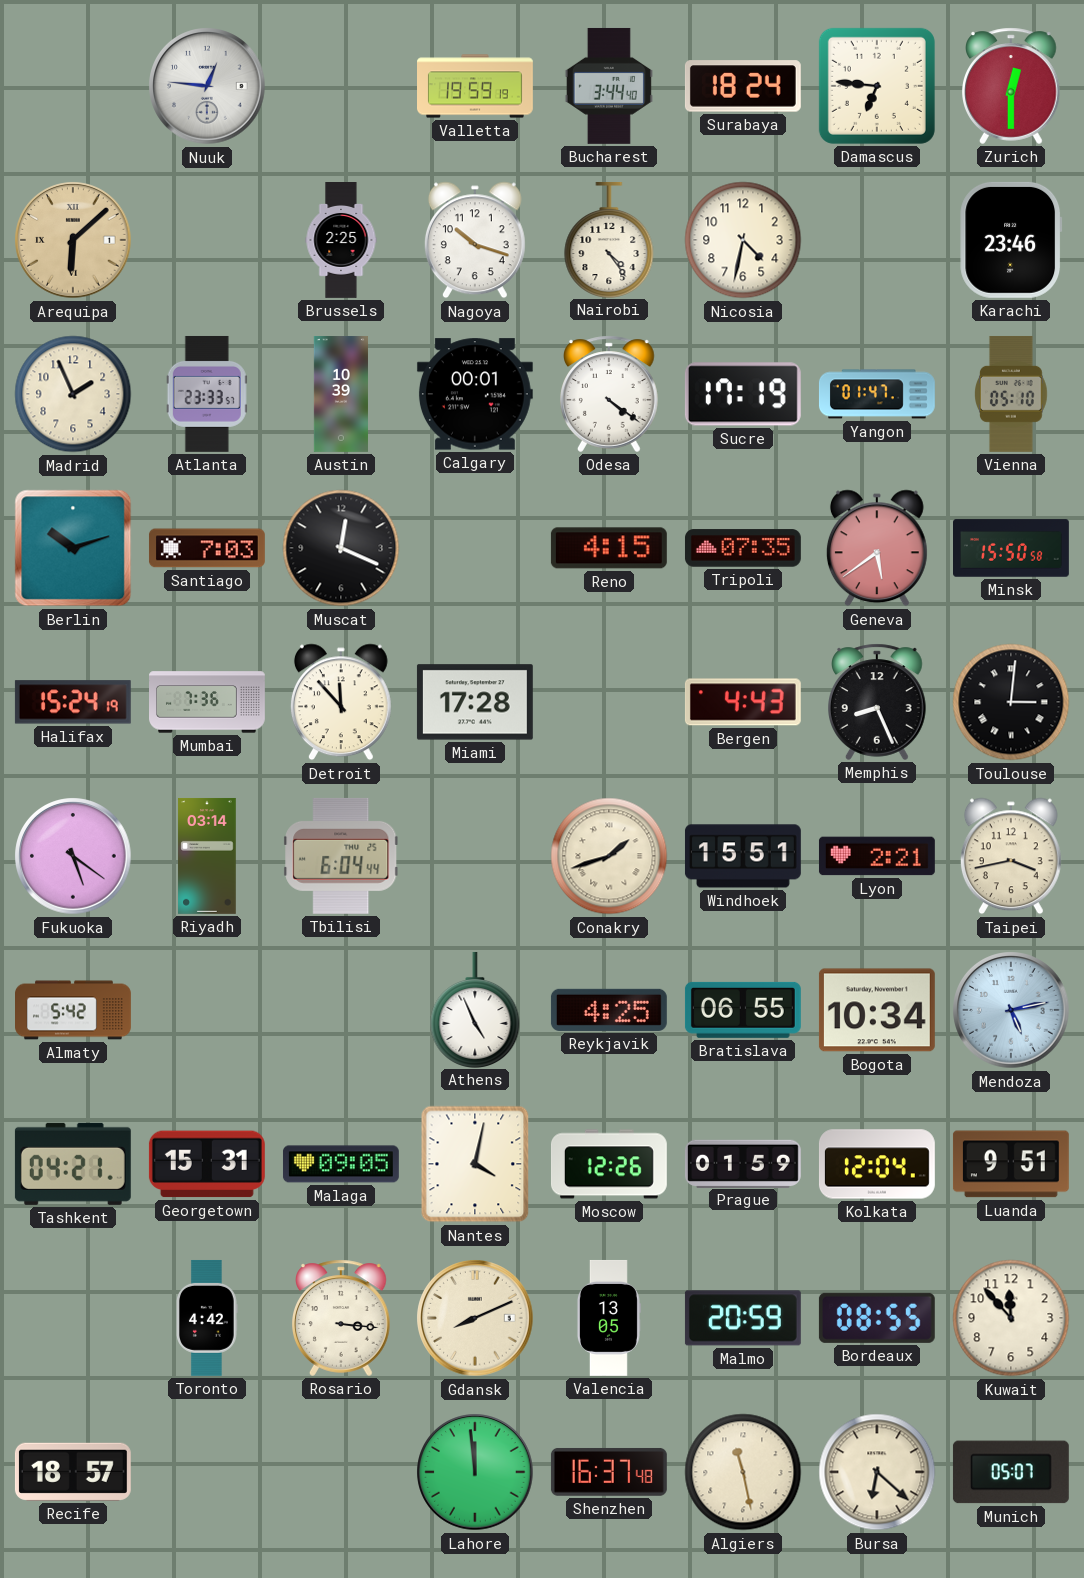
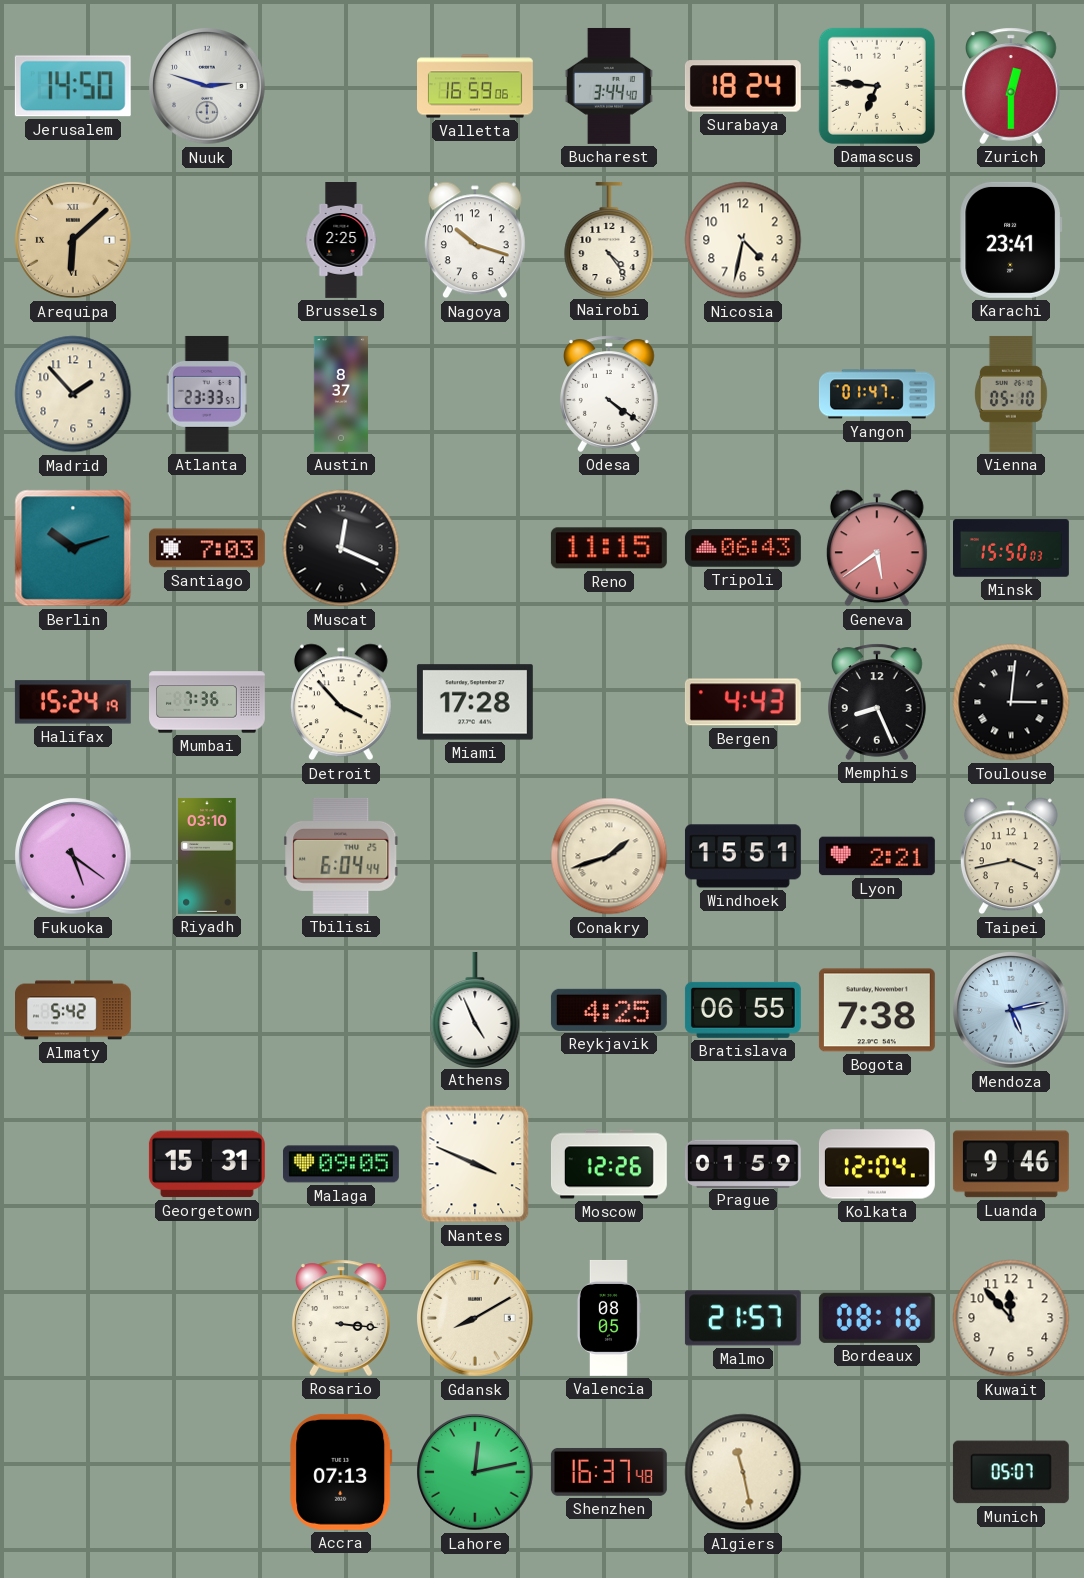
Jerusalem: none -> 14:50
Nuuk: 12:46 -> 2:48
Valletta: 19:59 -> 16:59
Karachi: 23:46 -> 23:41
Madrid: 1:56 -> 1:53
Austin: 10:39 -> 8:37
Calgary: 00:01 -> none
Sucre: 17:19 -> none
Reno: 4:15 -> 11:15
Tripoli: 07:35 -> 06:43
Minsk: 15:50:58 -> 15:50:03
Detroit: 11:53 -> 3:53
Riyadh: 03:14 -> 03:10
Bogota: 10:34 -> 7:38
Tashkent: 04:21 -> none
Nantes: 4:02 -> 3:49
Luanda: 9:51 -> 9:46
Toronto: 4:42 -> none
Gdansk: 8:11 -> 8:10
Valencia: 13:05 -> 08:05
Malmo: 20:59 -> 21:57
Bordeaux: 08:55 -> 08:16
Recife: 18:57 -> none
Accra: none -> 07:13
Lahore: 11:59 -> 12:13
Bursa: 6:22 -> none
